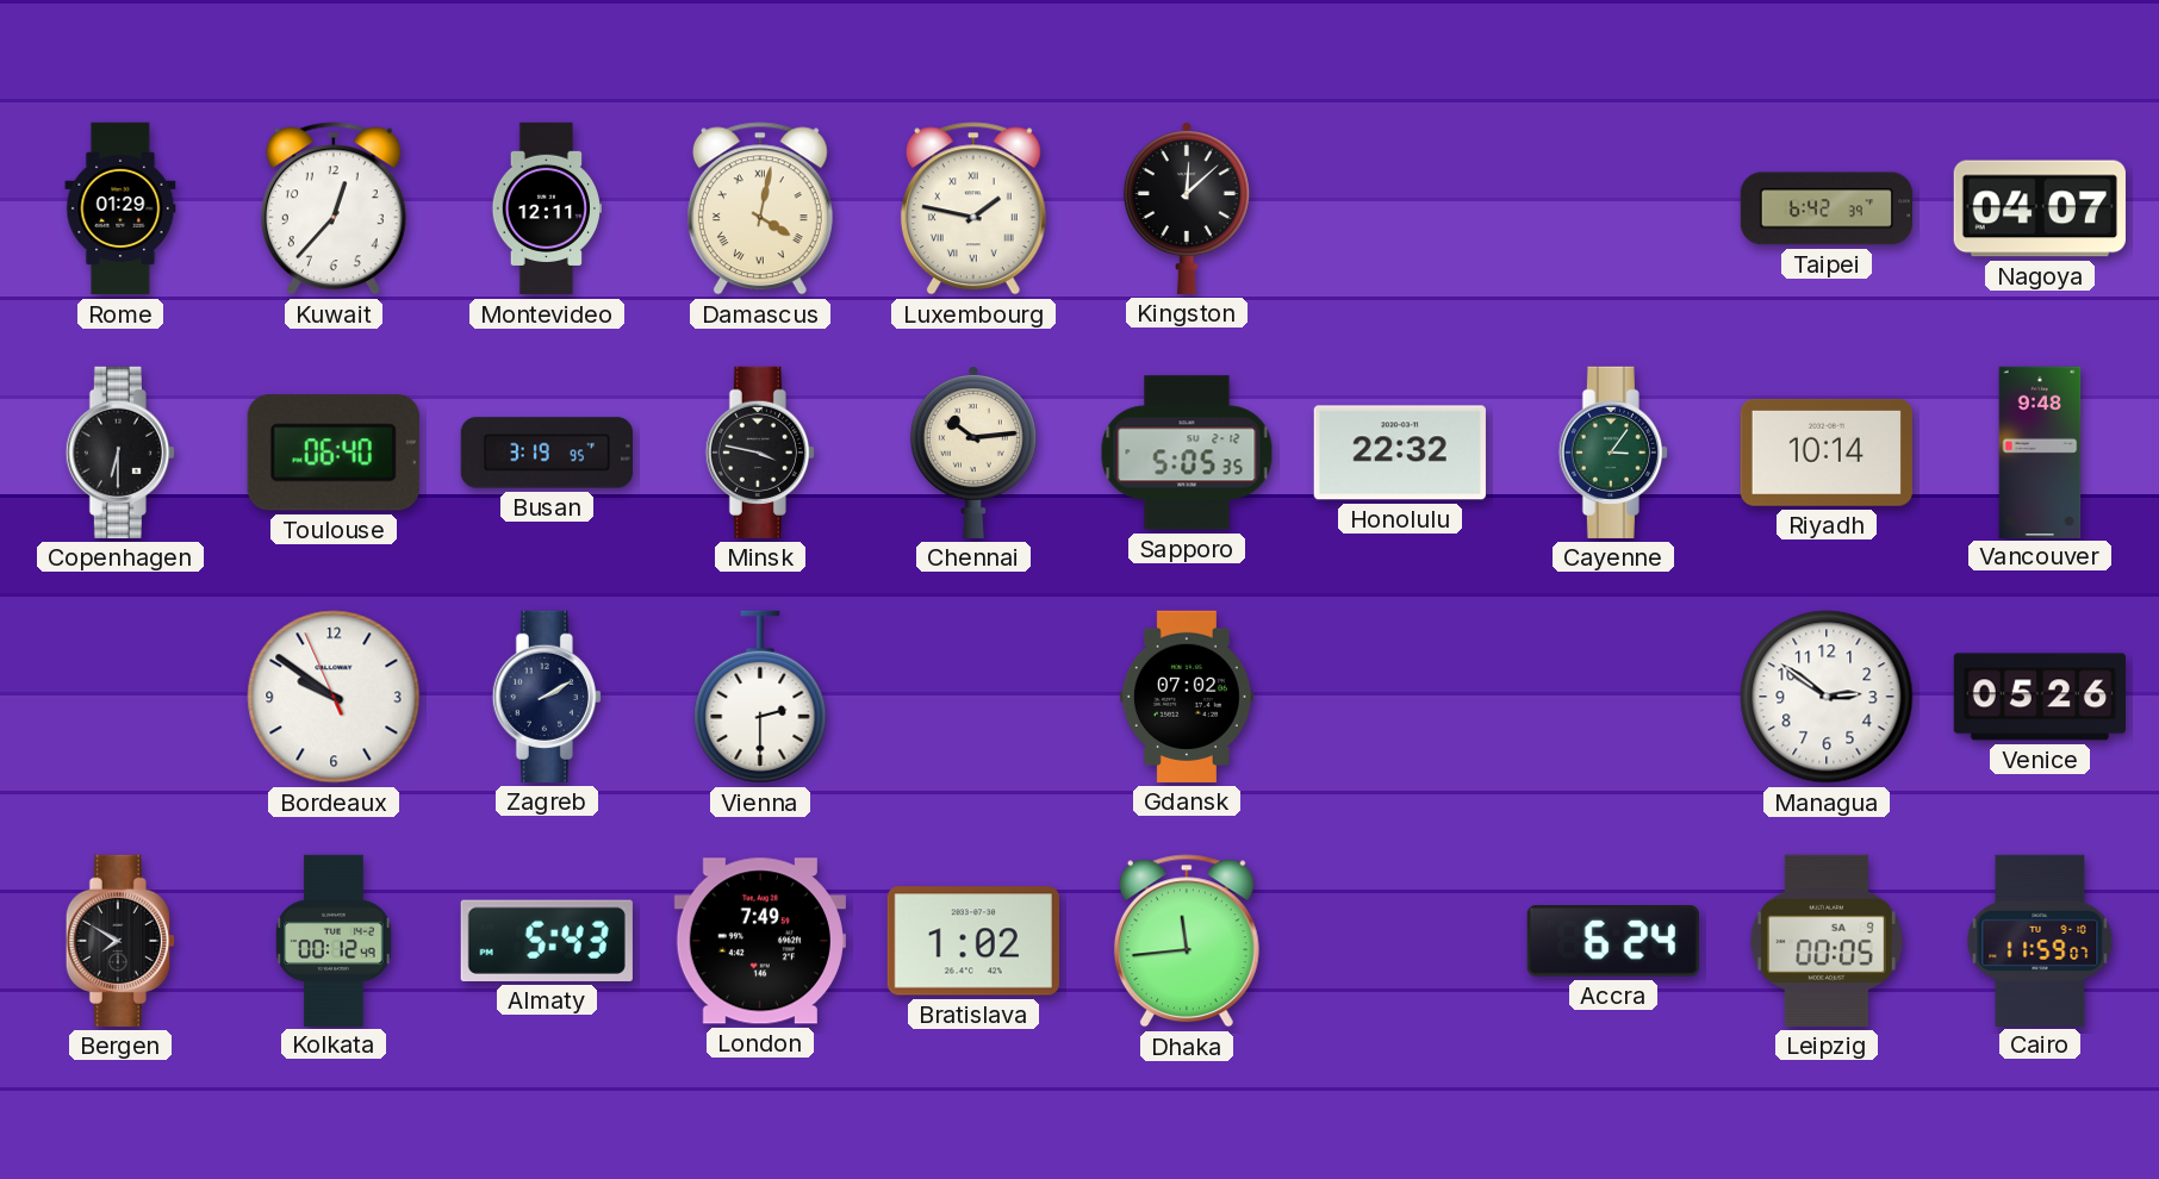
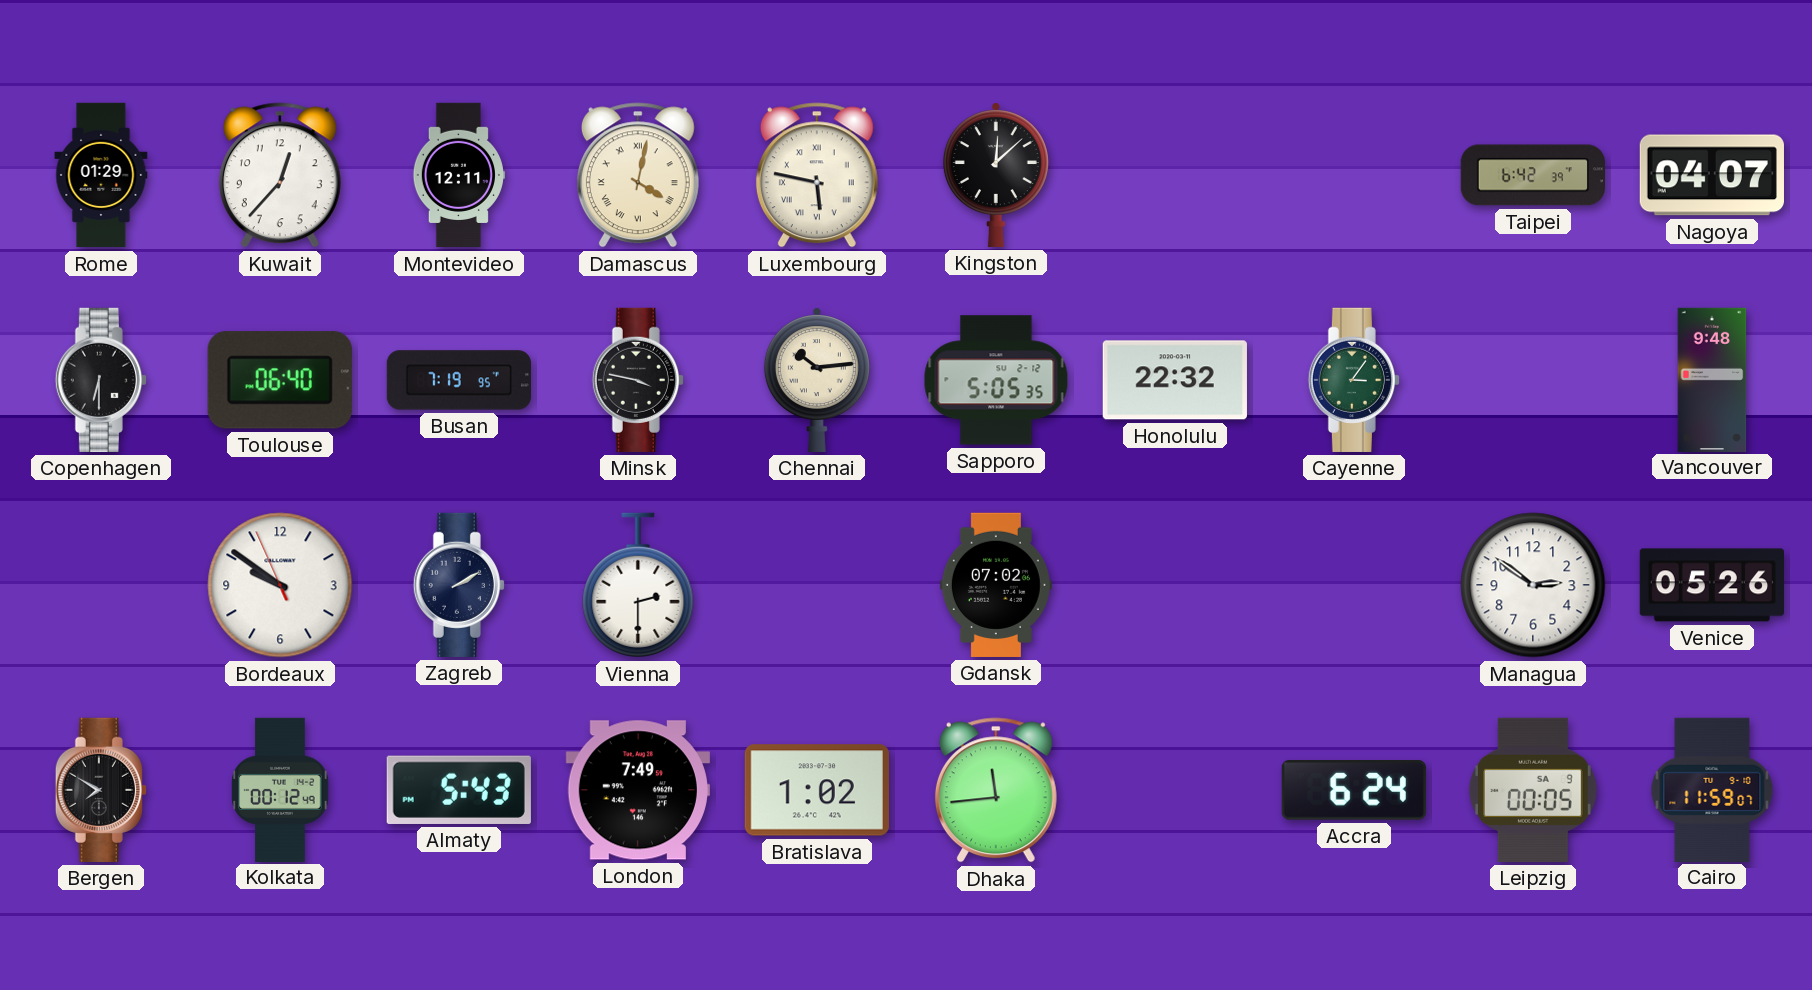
Luxembourg: 1:47 -> 5:47
Busan: 3:19 -> 7:19
Riyadh: 10:14 -> none
